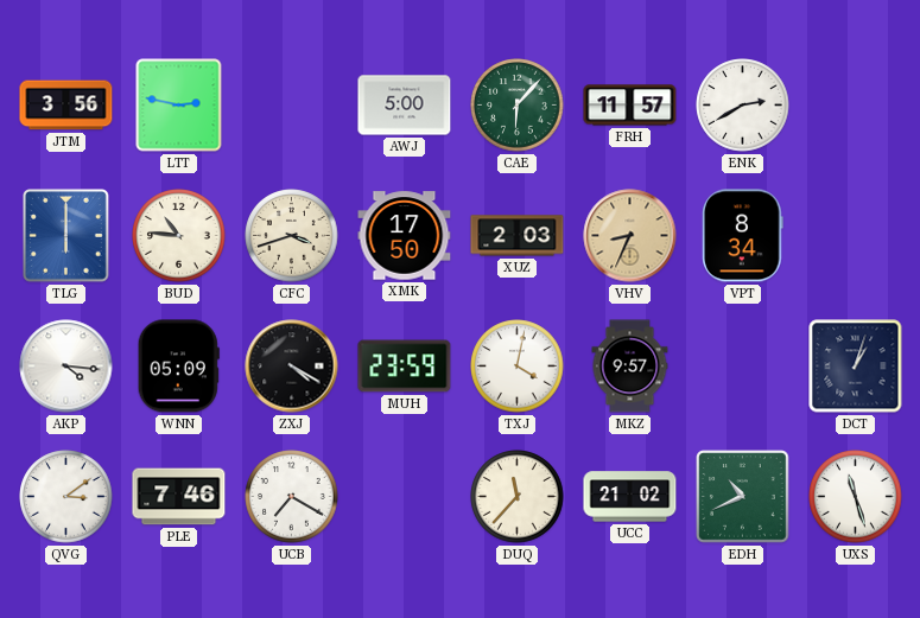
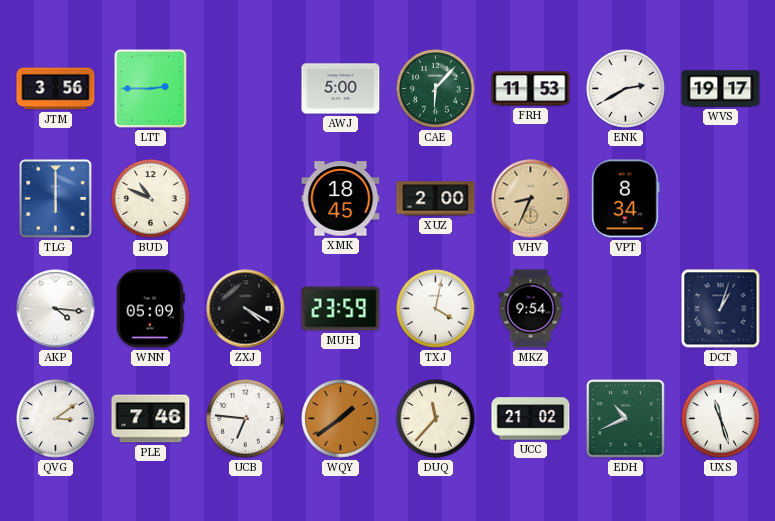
LTT: 2:47 -> 2:45
FRH: 11:57 -> 11:53
WVS: none -> 19:17
BUD: 10:46 -> 10:49
CFC: 3:42 -> none
XMK: 17:50 -> 18:45
XUZ: 2:03 -> 2:00
MKZ: 9:57 -> 9:54
UCB: 7:20 -> 6:46
WQY: none -> 1:39
